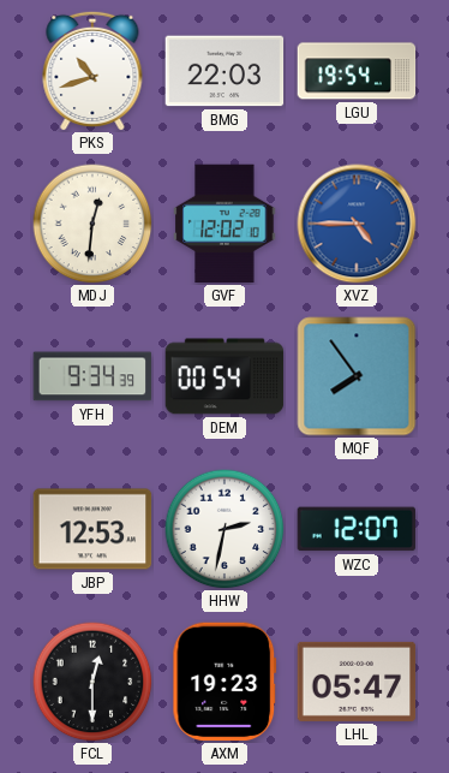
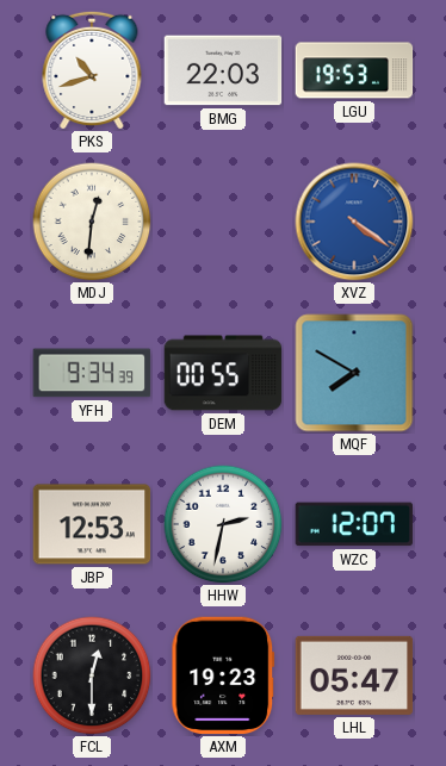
LGU: 19:54 -> 19:53
GVF: 12:02 -> none
XVZ: 4:45 -> 4:21
DEM: 00:54 -> 00:55
MQF: 7:54 -> 7:50
